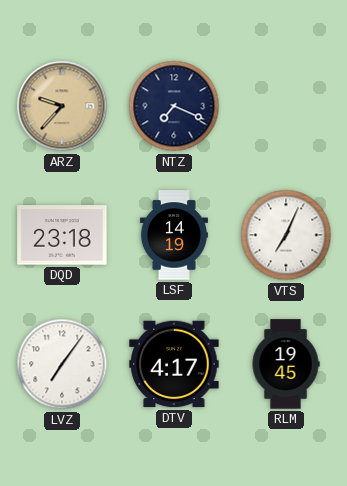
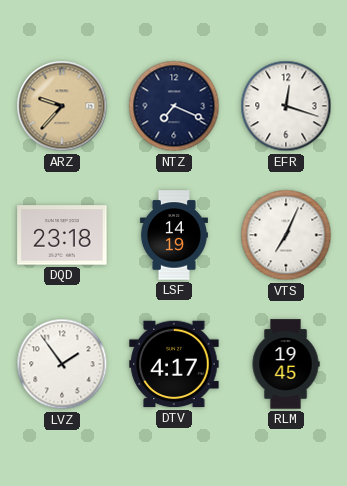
EFR: none -> 12:18
LVZ: 7:06 -> 1:54
